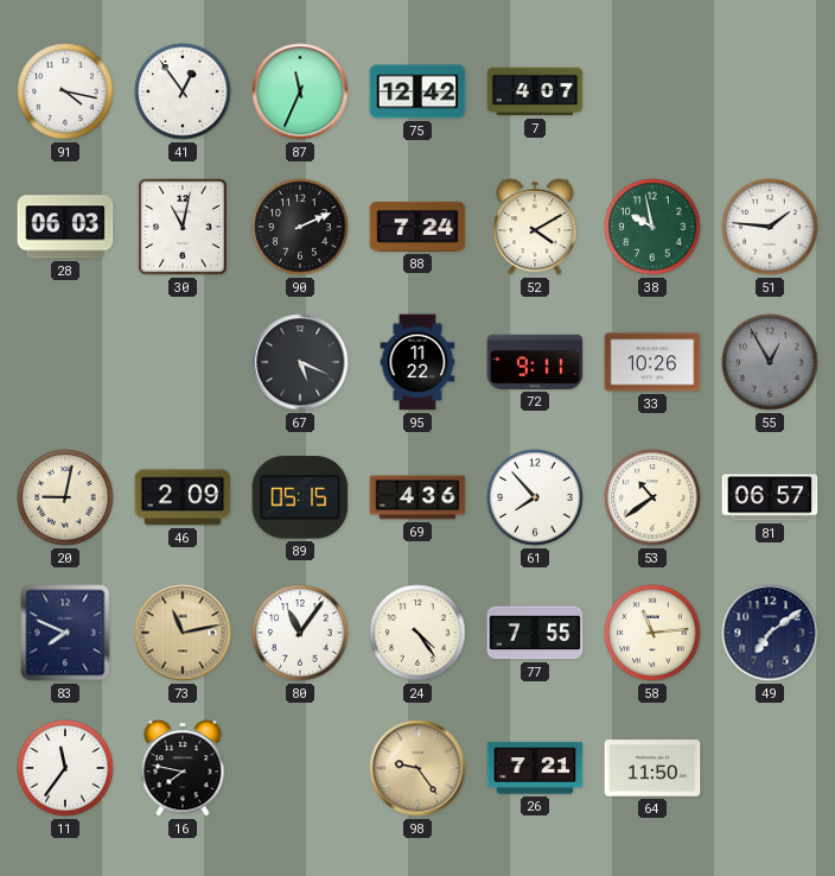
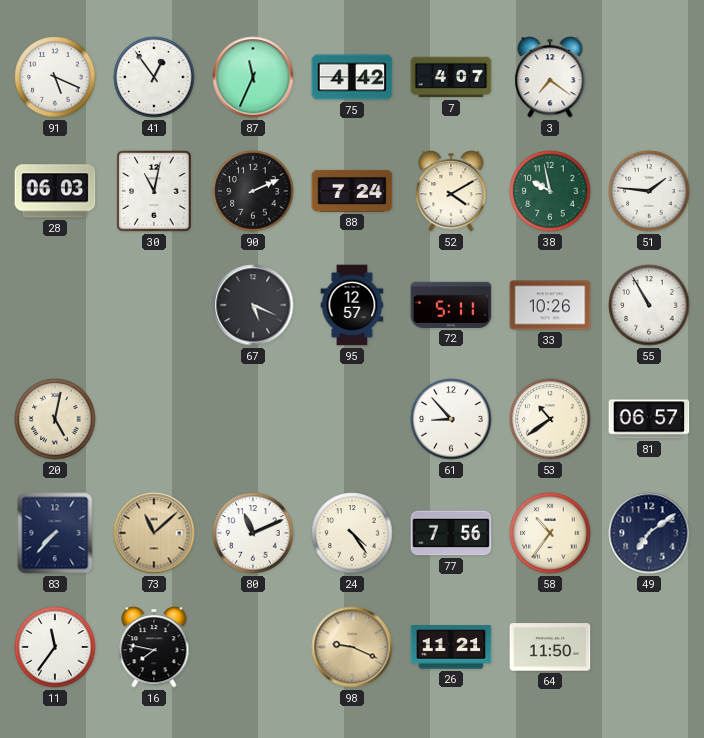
91: 4:17 -> 5:19
75: 12:42 -> 4:42
3: none -> 7:21
95: 11:22 -> 12:57
72: 9:11 -> 5:11
55: 12:55 -> 10:55
55 dial: grey -> white
20: 9:02 -> 5:02
46: 2:09 -> none
89: 05:15 -> none
69: 4:36 -> none
61: 7:53 -> 8:53
83: 7:49 -> 7:37
73: 11:13 -> 11:08
80: 11:06 -> 11:11
77: 7:55 -> 7:56
58: 11:14 -> 10:36
98: 9:24 -> 9:19
26: 7:21 -> 11:21
